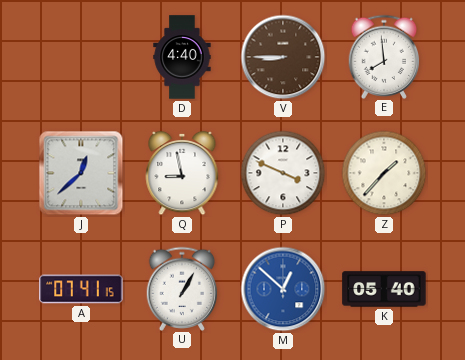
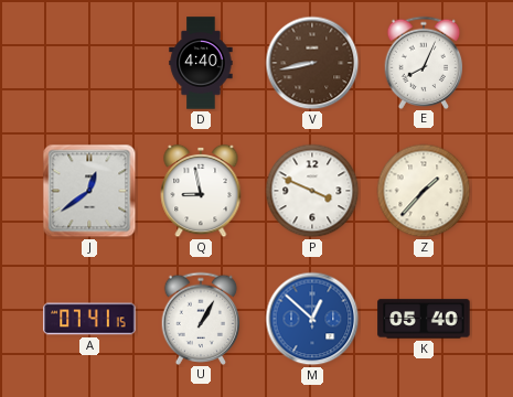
V: 8:45 -> 8:43
E: 7:59 -> 8:04
J: 12:38 -> 12:39
